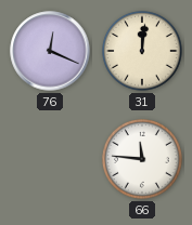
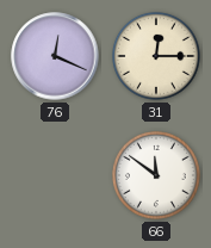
31: 12:01 -> 12:15
66: 11:46 -> 11:51
